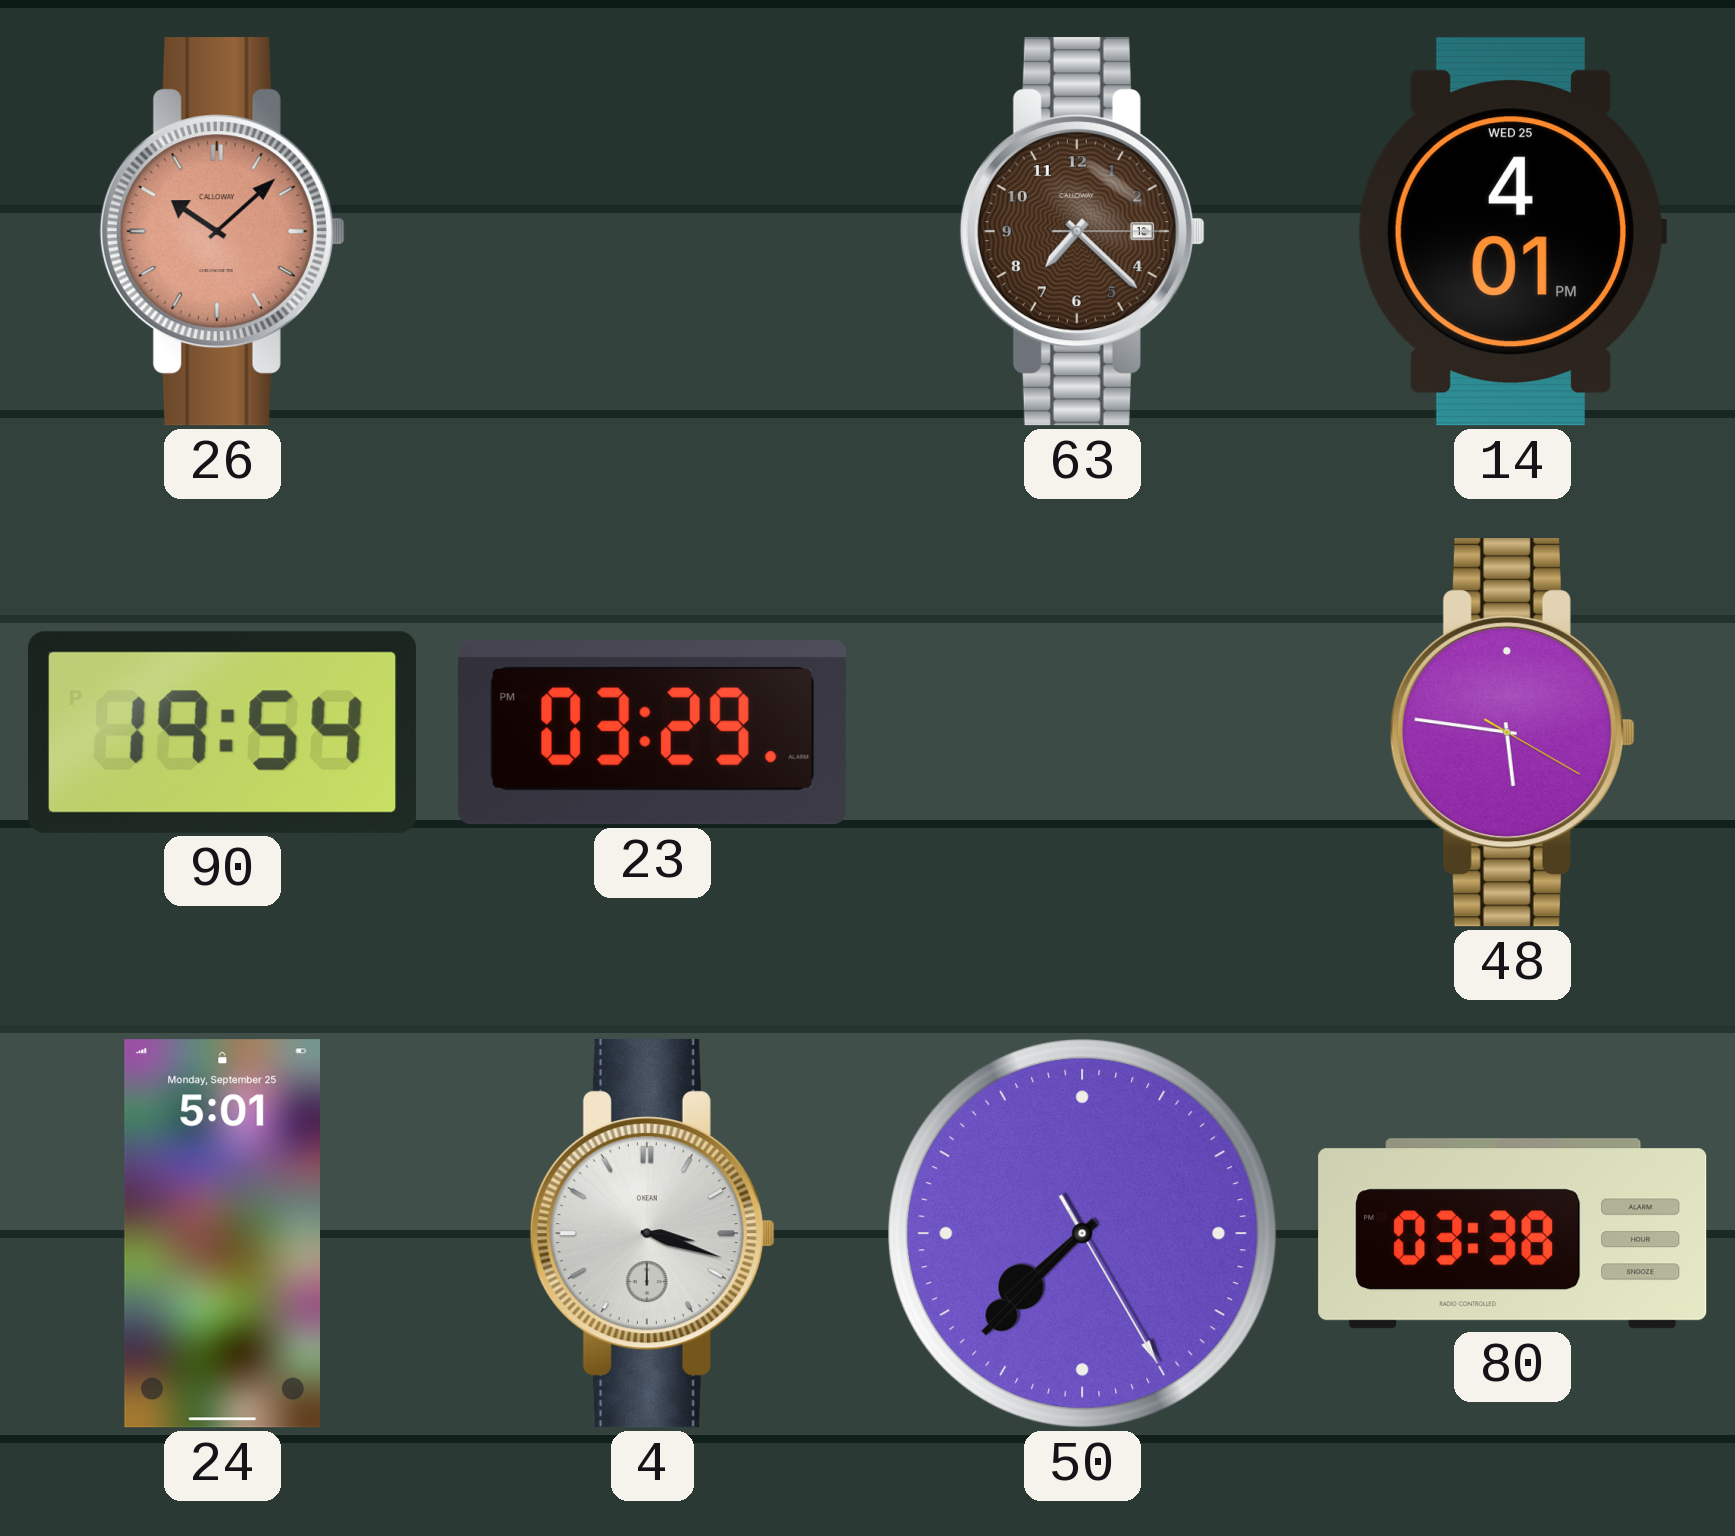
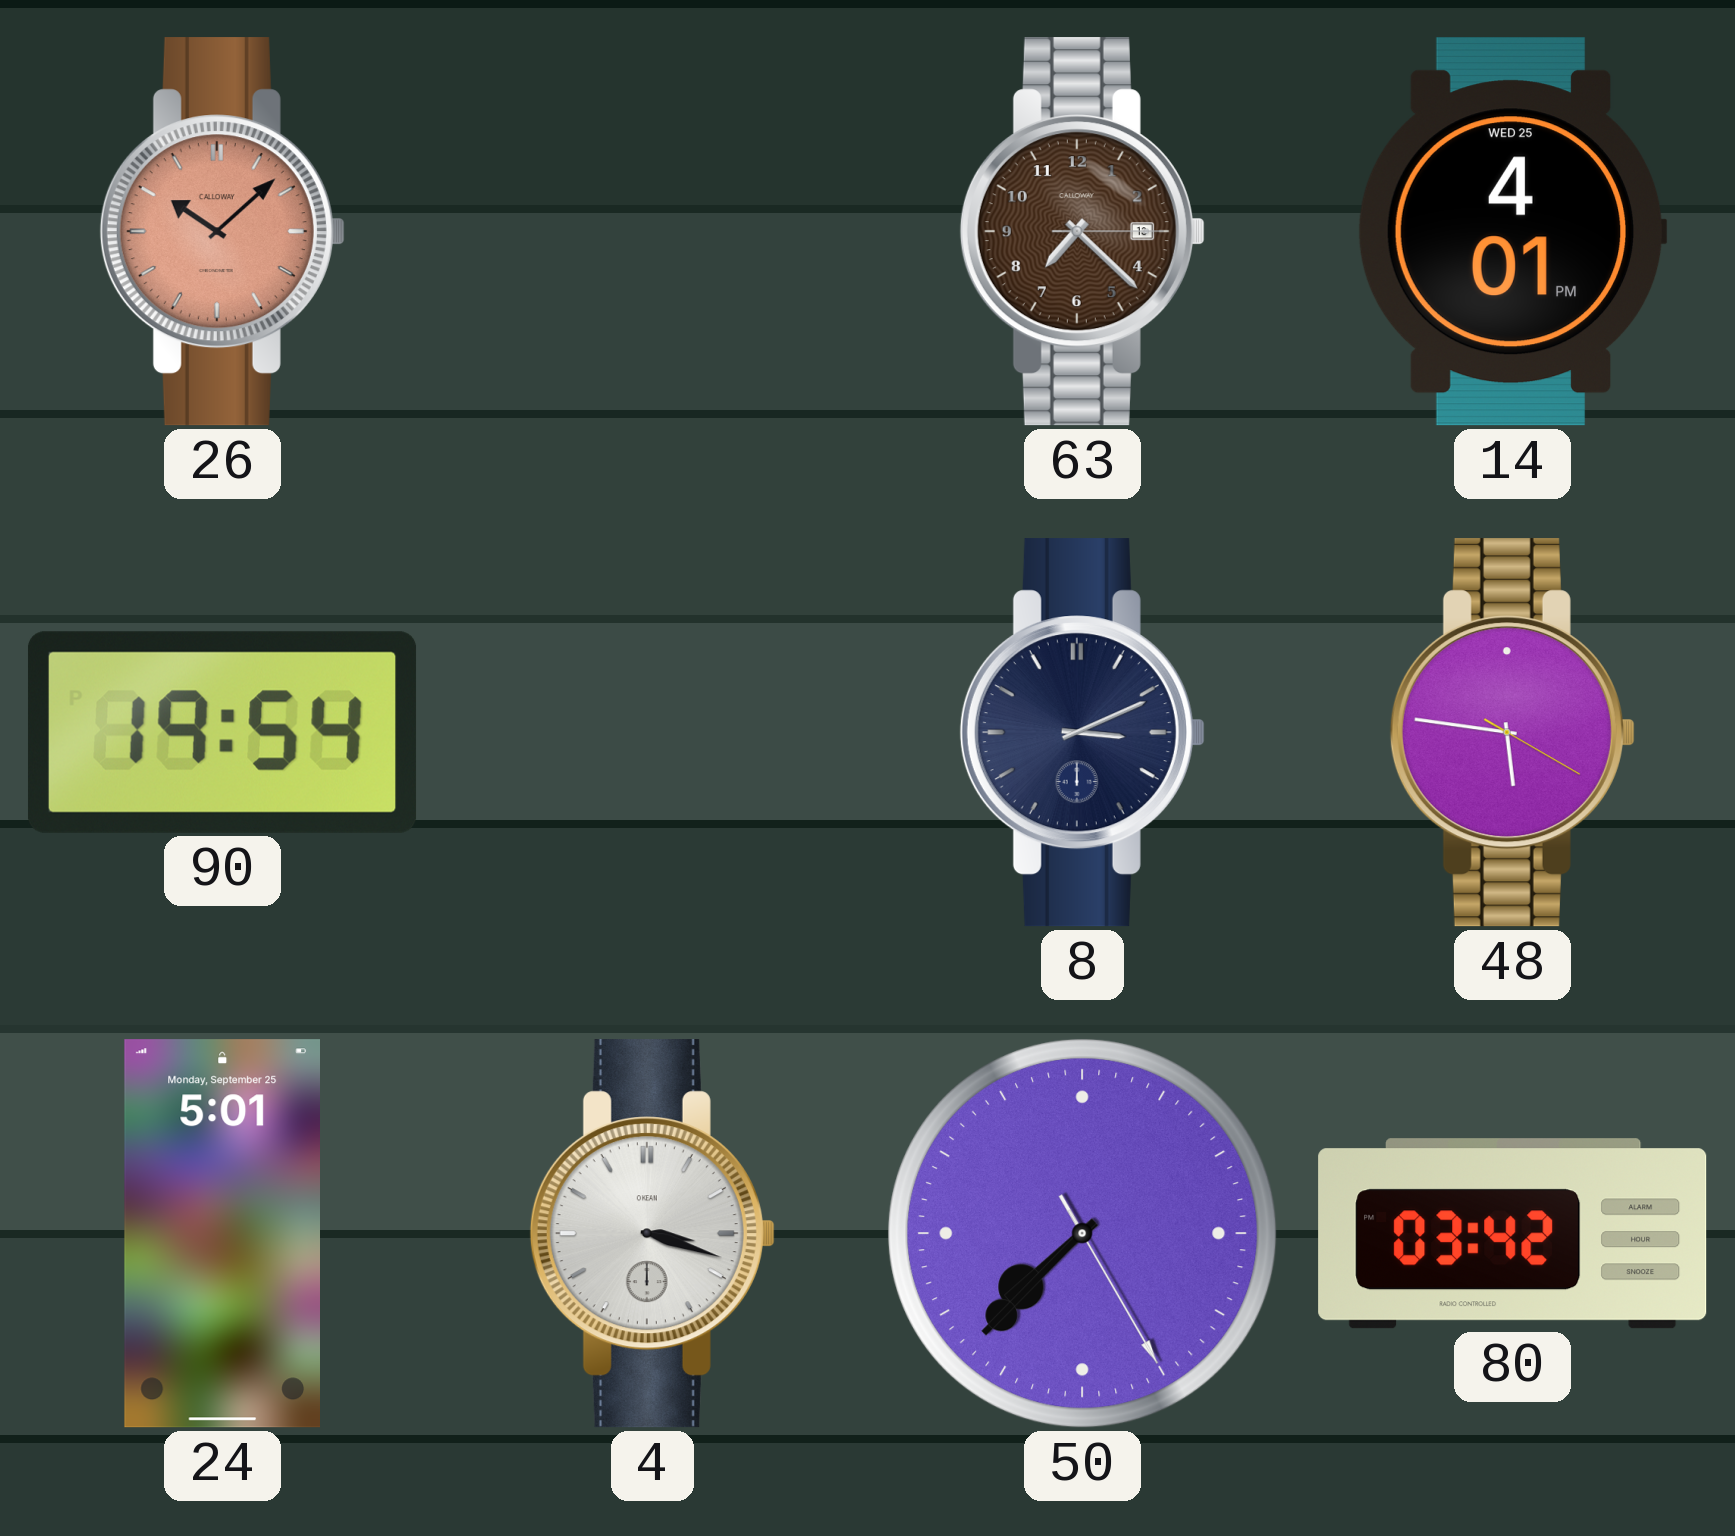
23: 03:29 -> none
8: none -> 3:11
80: 03:38 -> 03:42
